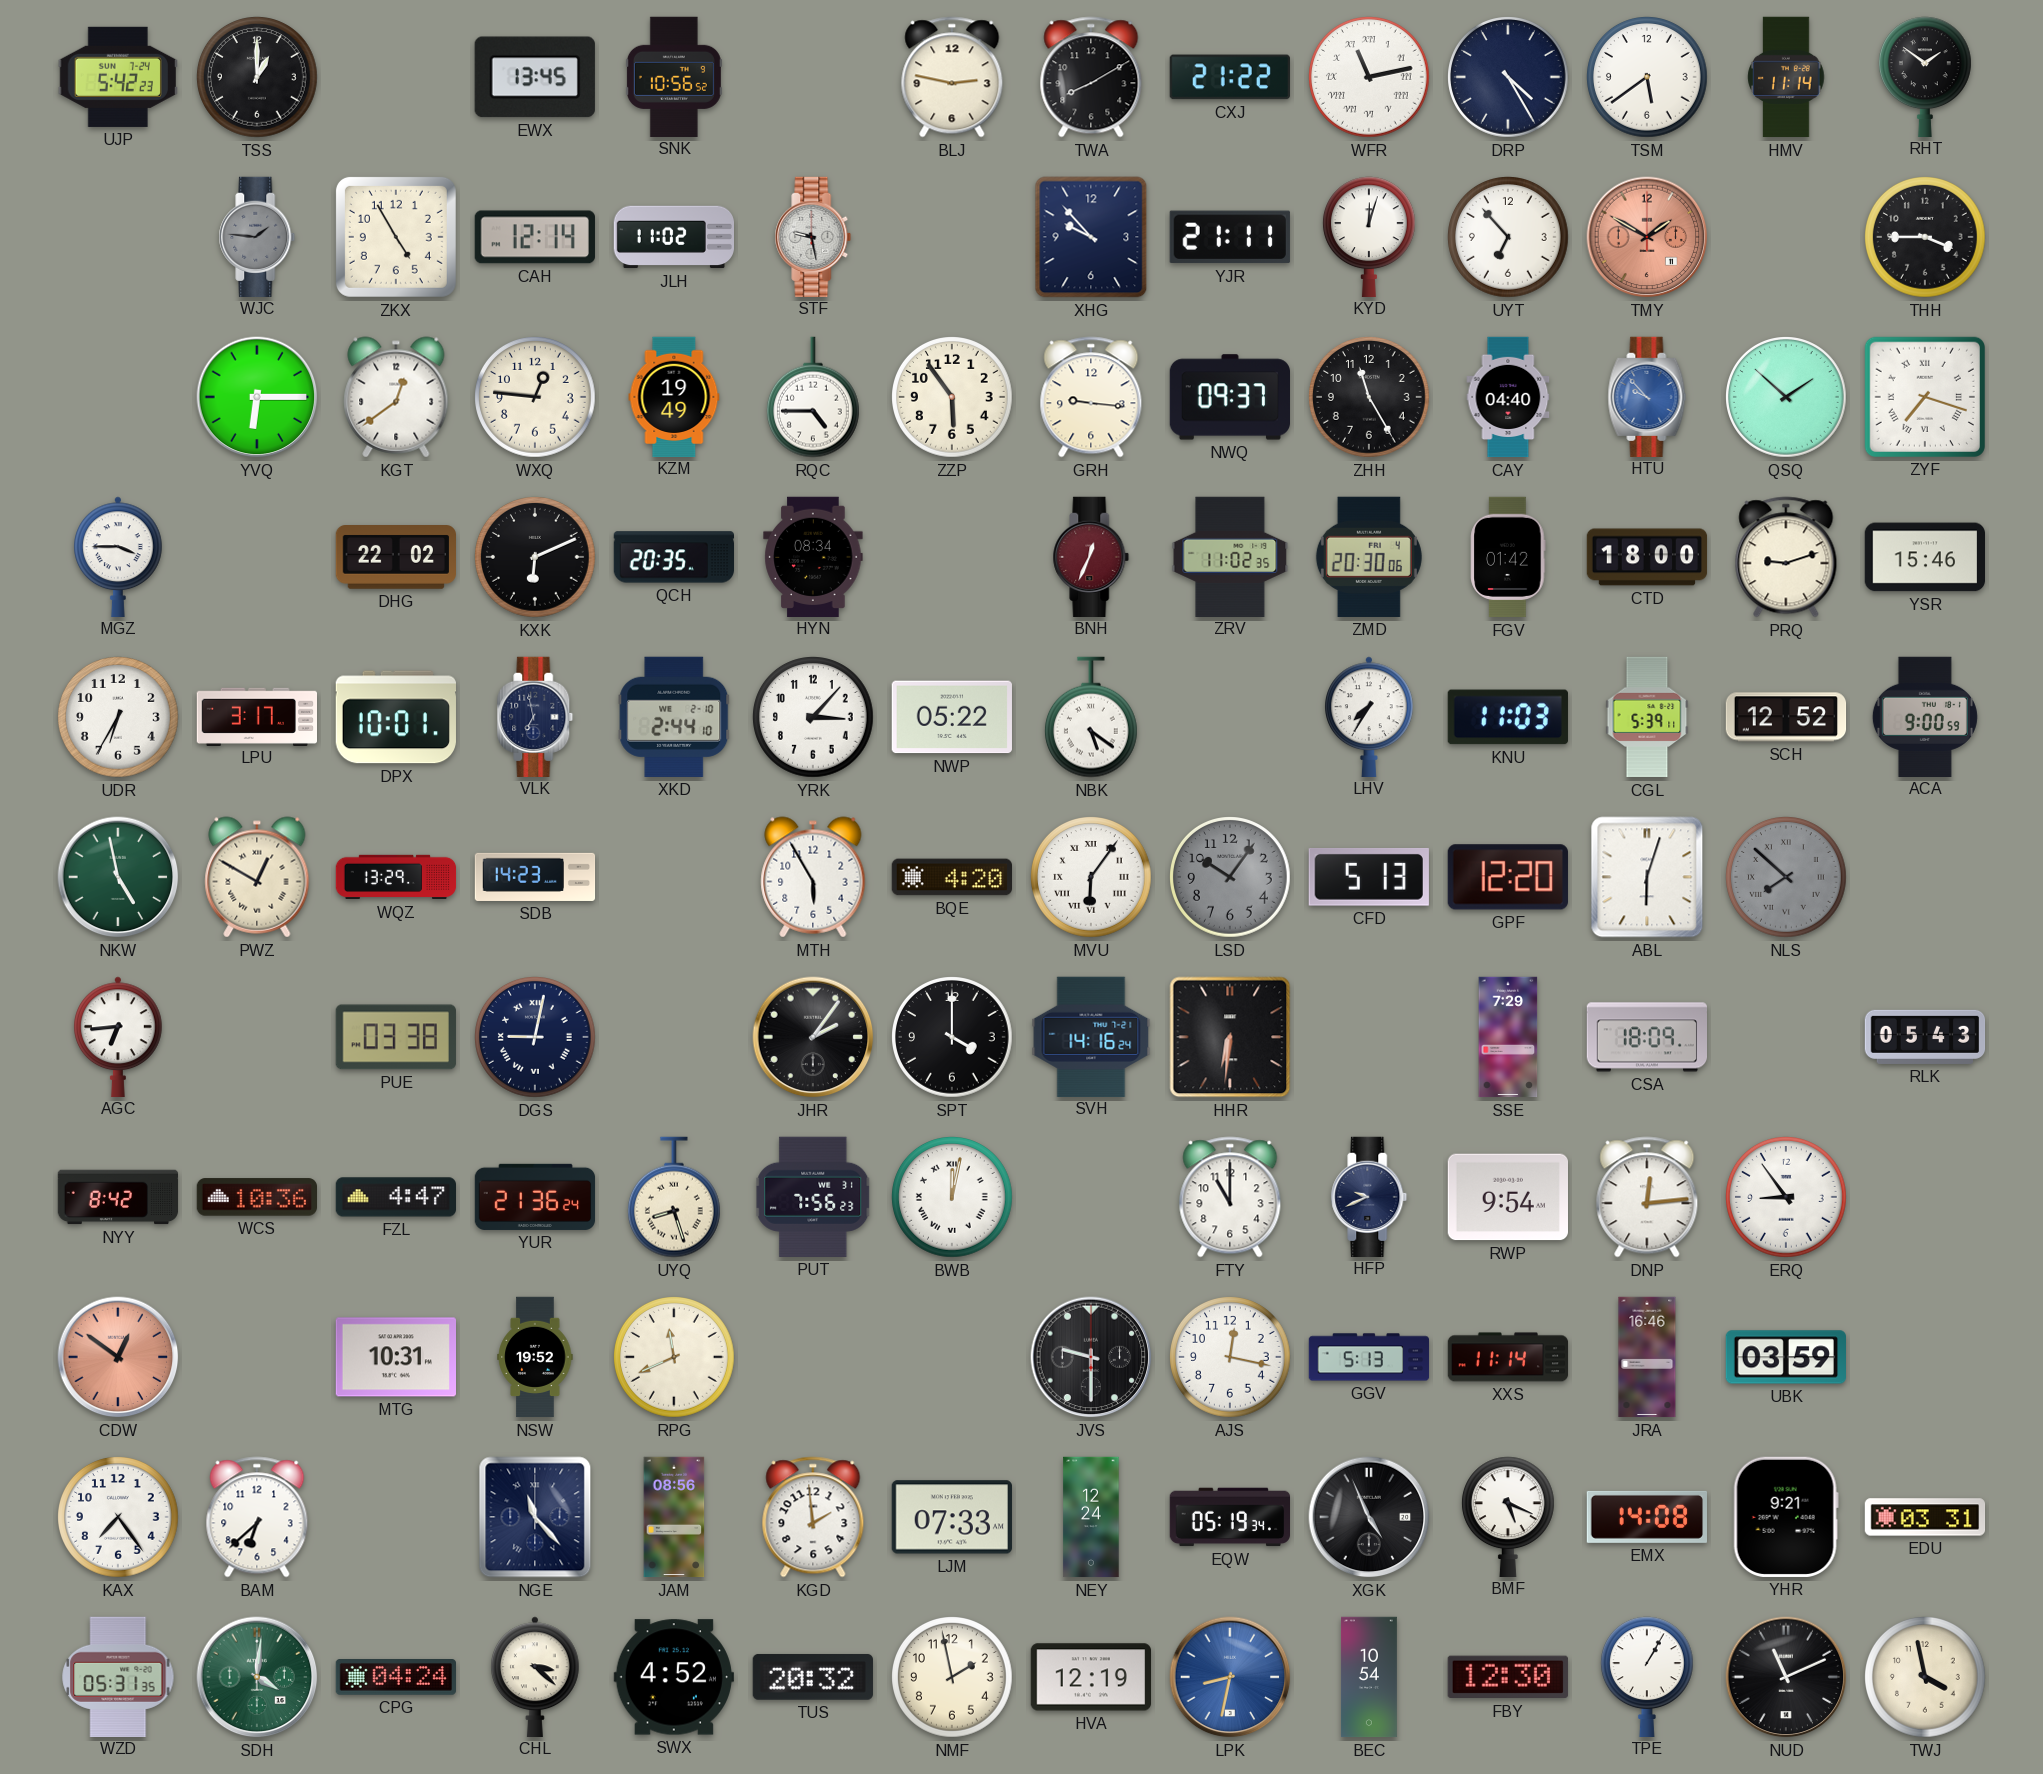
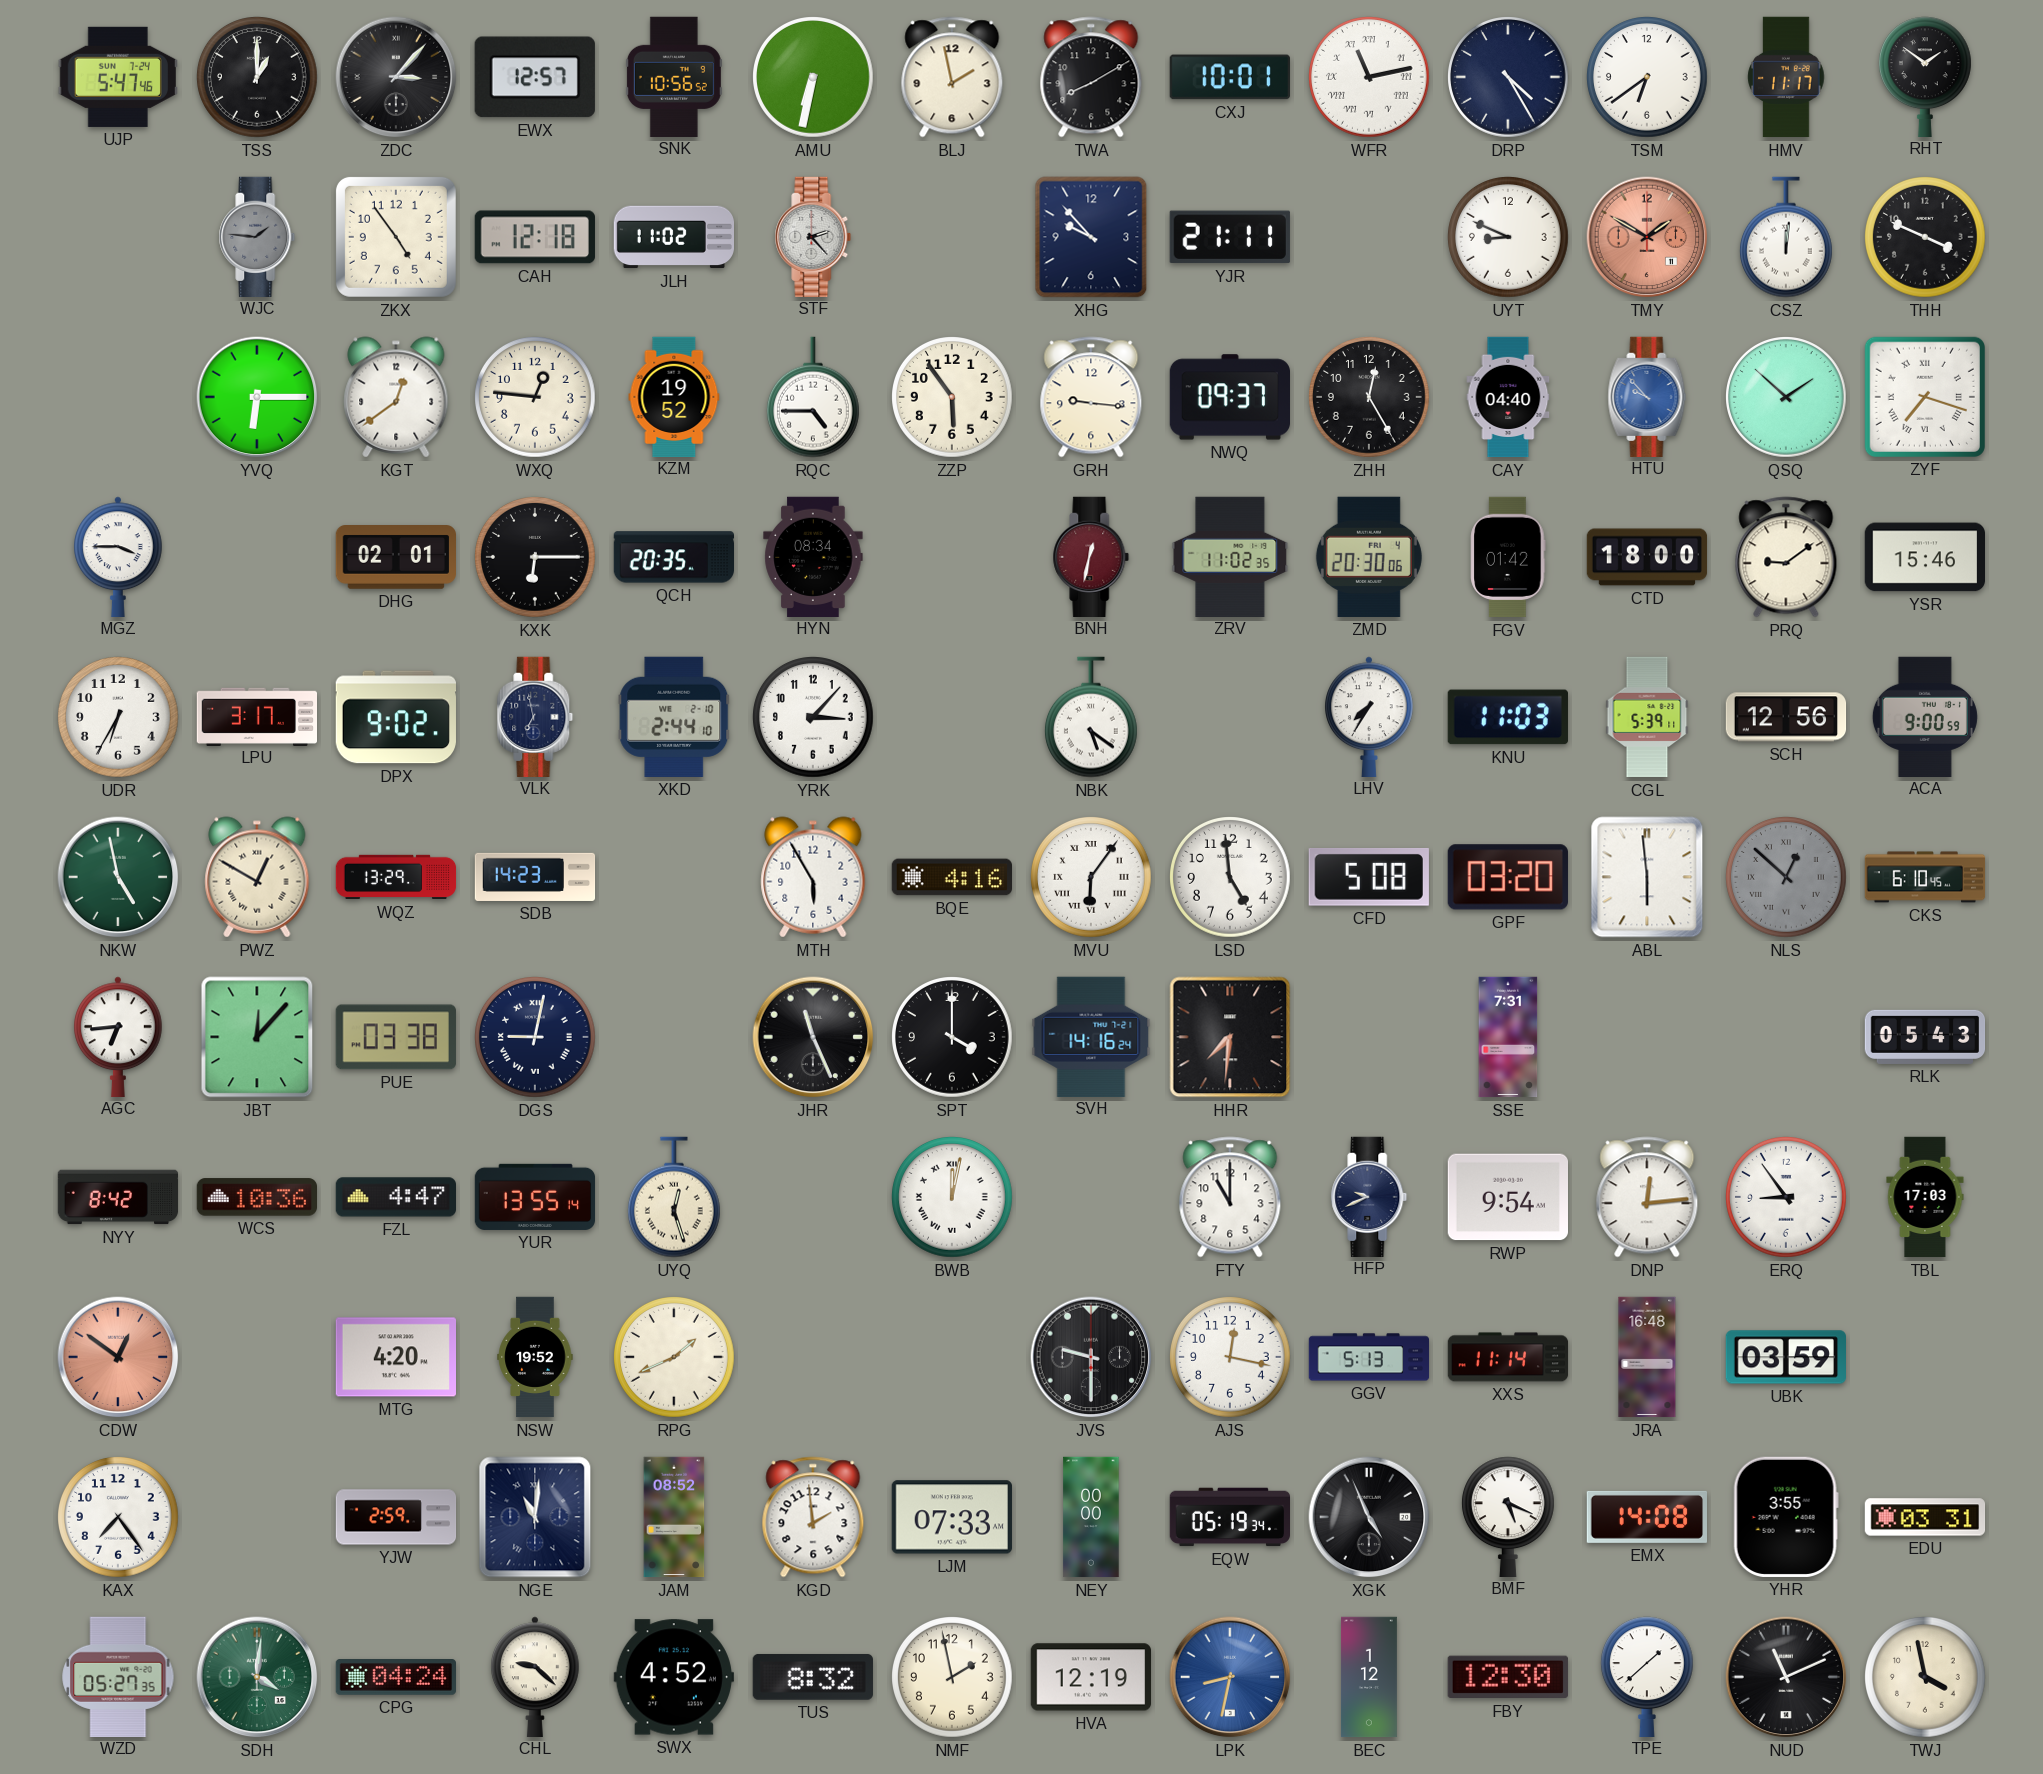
UJP: 5:42 -> 5:47
ZDC: none -> 3:07
EWX: 13:45 -> 12:57
AMU: none -> 6:32
BLJ: 2:47 -> 1:58
CXJ: 21:22 -> 10:01
TSM: 5:39 -> 6:39
HMV: 11:14 -> 11:17
ZKX: 4:55 -> 4:54
CAH: 12:14 -> 12:18
STF: 9:28 -> 2:23
KYD: 12:03 -> none
UYT: 6:53 -> 8:49
CSZ: none -> 12:01
THH: 3:45 -> 3:49
KZM: 19:49 -> 19:52
ZHH: 11:25 -> 12:25
DHG: 22:02 -> 02:01
KXK: 6:11 -> 6:15
BNH: 12:34 -> 12:32
PRQ: 9:12 -> 9:09
DPX: 10:01 -> 9:02
NWP: 05:22 -> none
SCH: 12:52 -> 12:56
BQE: 4:20 -> 4:16
LSD: 10:06 -> 4:59
LSD dial: grey -> white
CFD: 5:13 -> 5:08
GPF: 12:20 -> 03:20
ABL: 6:03 -> 5:59
NLS: 7:52 -> 12:52
CKS: none -> 6:10
JBT: none -> 12:07
JHR: 2:06 -> 11:26
HHR: 6:31 -> 7:31
SSE: 7:29 -> 7:31
CSA: 18:09 -> none
YUR: 21:36 -> 13:55
UYQ: 8:27 -> 12:27
PUT: 7:56 -> none
TBL: none -> 17:03
MTG: 10:31 -> 4:20
RPG: 11:41 -> 1:41
JRA: 16:46 -> 16:48
BAM: 6:38 -> none
YJW: none -> 2:59
NGE: 11:23 -> 11:01
JAM: 08:56 -> 08:52
NEY: 12:24 -> 00:00
YHR: 9:21 -> 3:55
WZD: 05:31 -> 05:27
CHL: 3:22 -> 9:22
TUS: 20:32 -> 8:32
BEC: 10:54 -> 1:12
TPE: 1:05 -> 1:38
